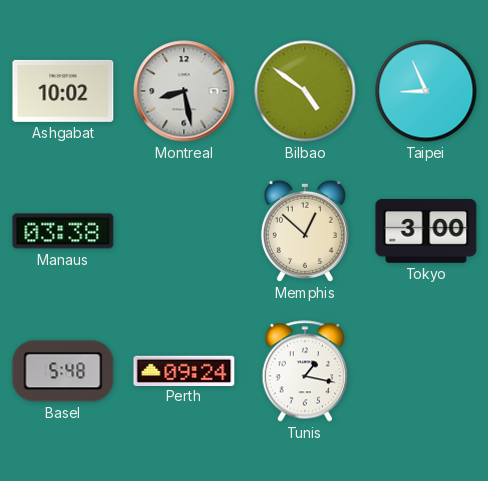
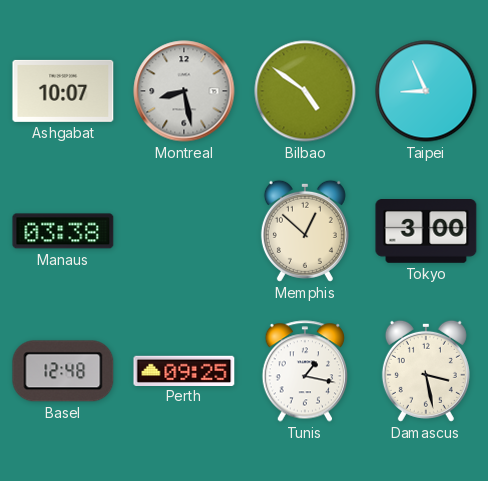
Ashgabat: 10:02 -> 10:07
Basel: 5:48 -> 12:48
Perth: 09:24 -> 09:25
Damascus: none -> 3:28
